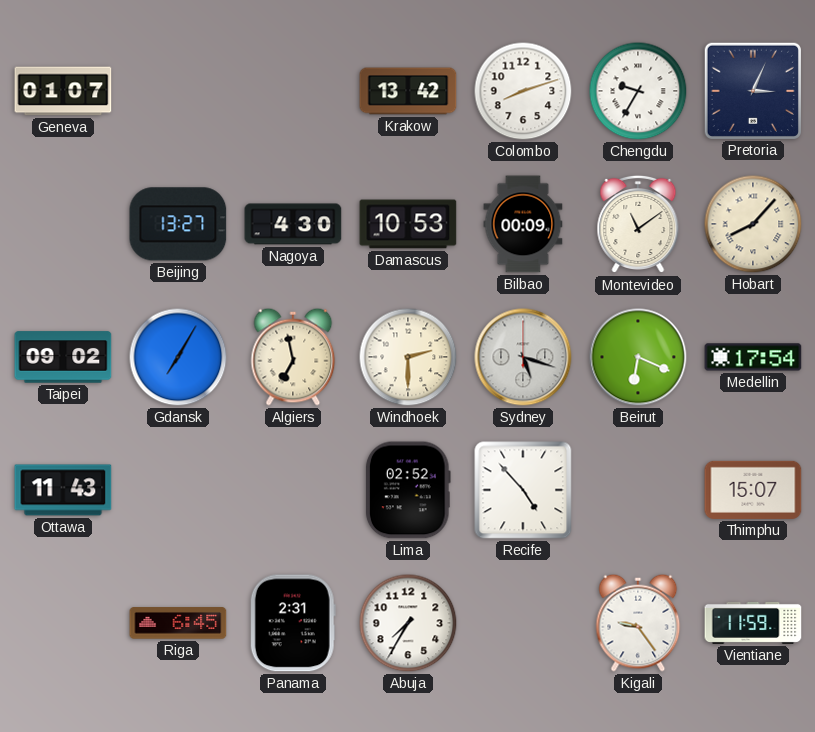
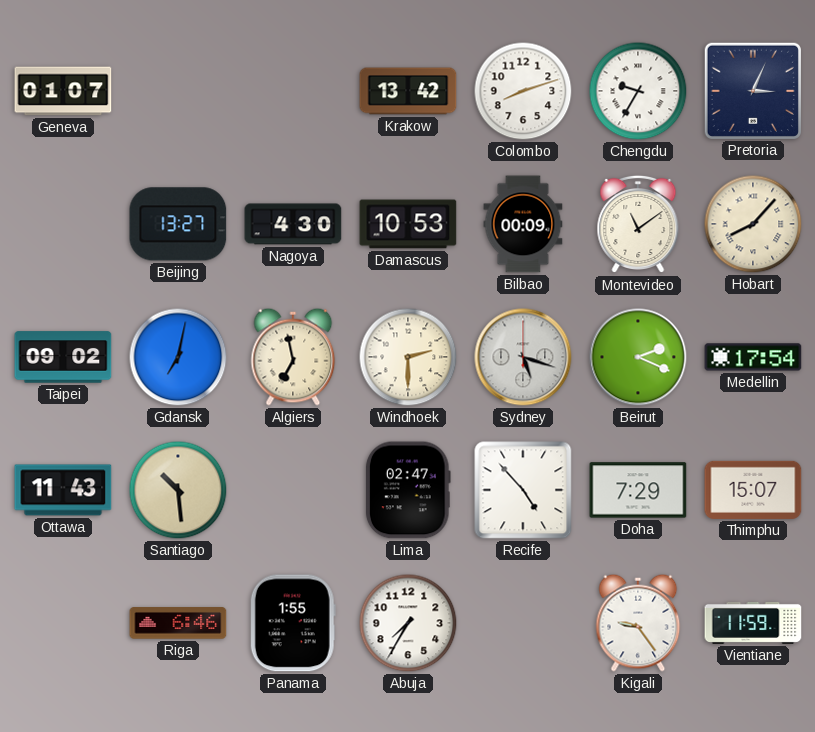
Gdansk: 7:05 -> 7:02
Beirut: 6:19 -> 2:19
Santiago: none -> 10:29
Lima: 02:52 -> 02:47
Doha: none -> 7:29
Riga: 6:45 -> 6:46
Panama: 2:31 -> 1:55
